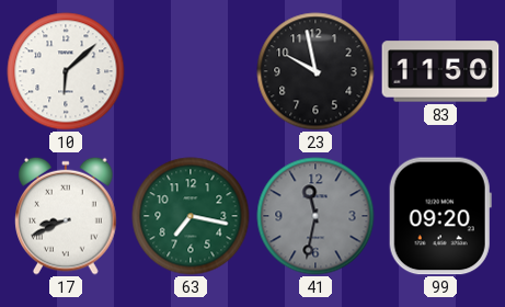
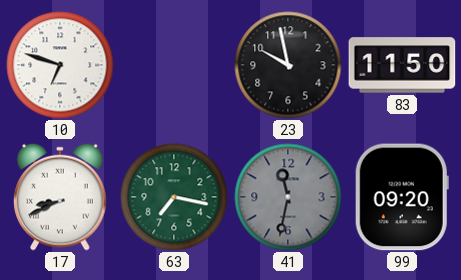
10: 6:08 -> 6:48
